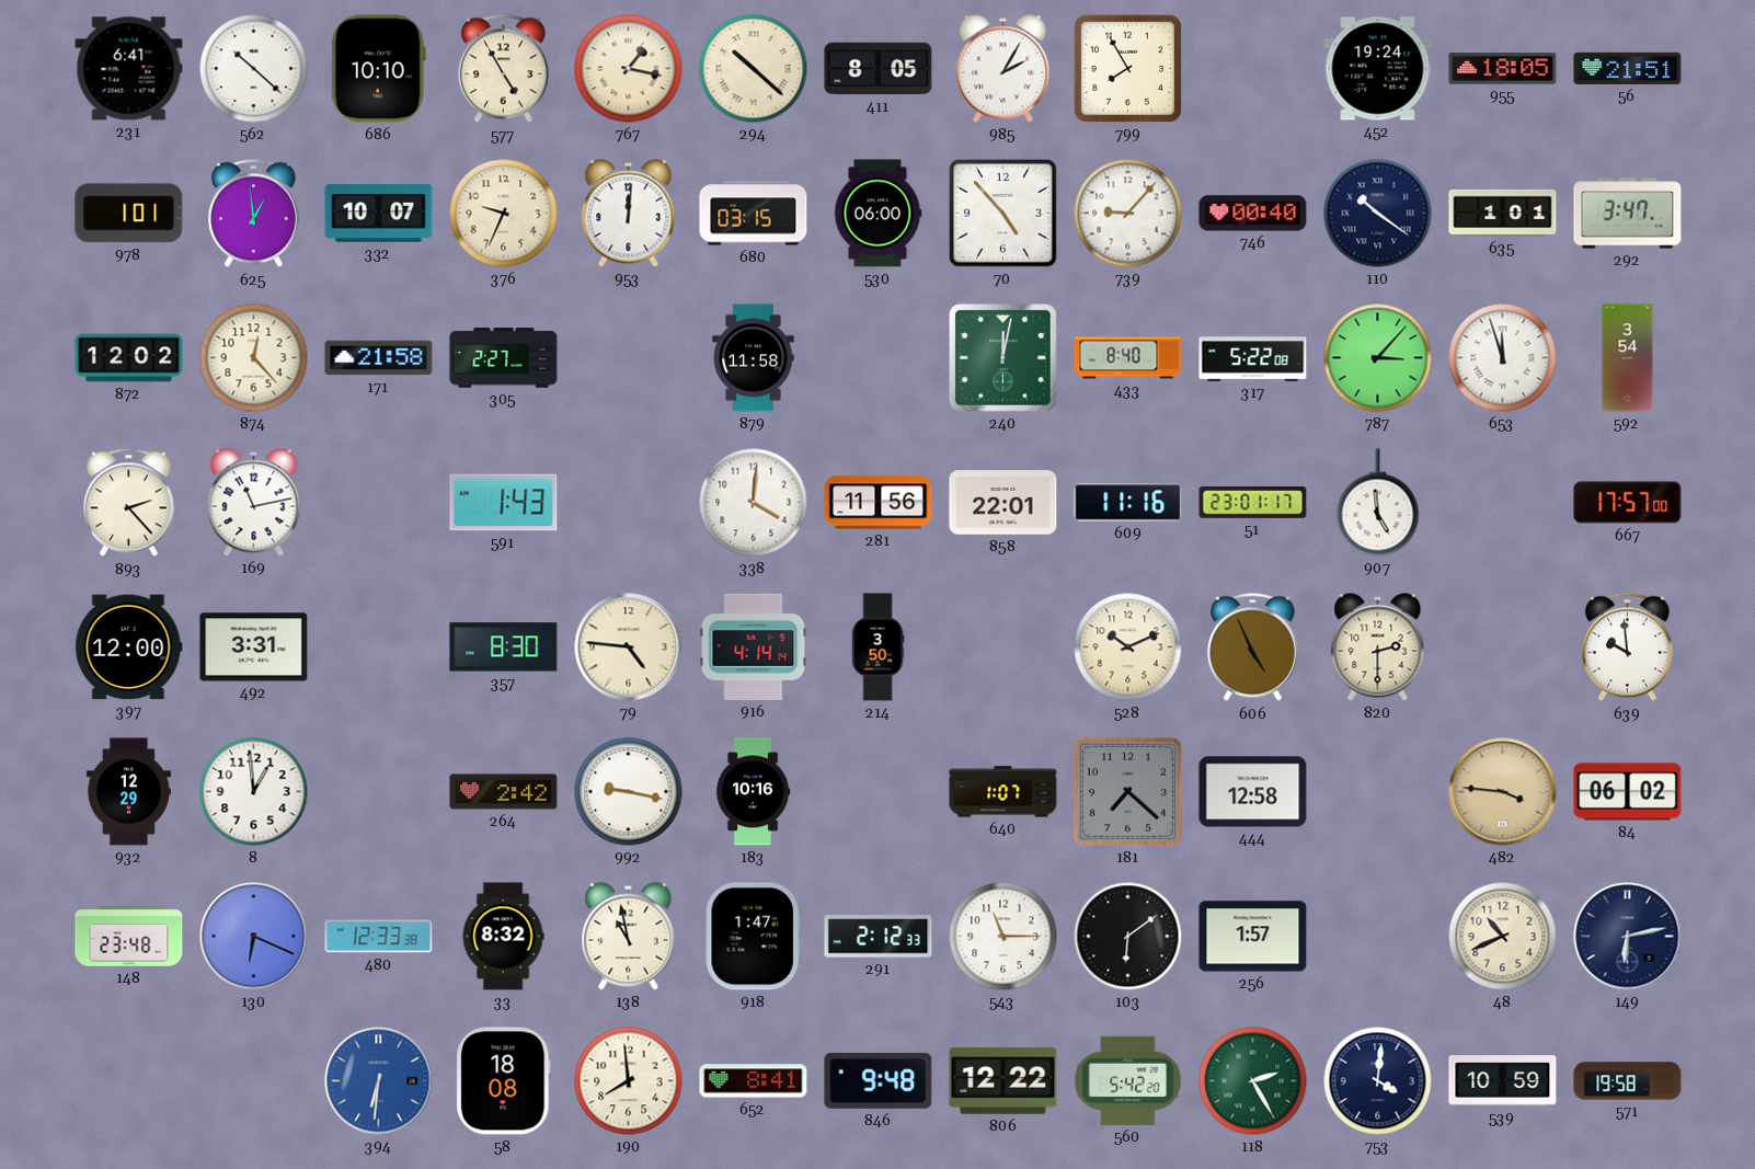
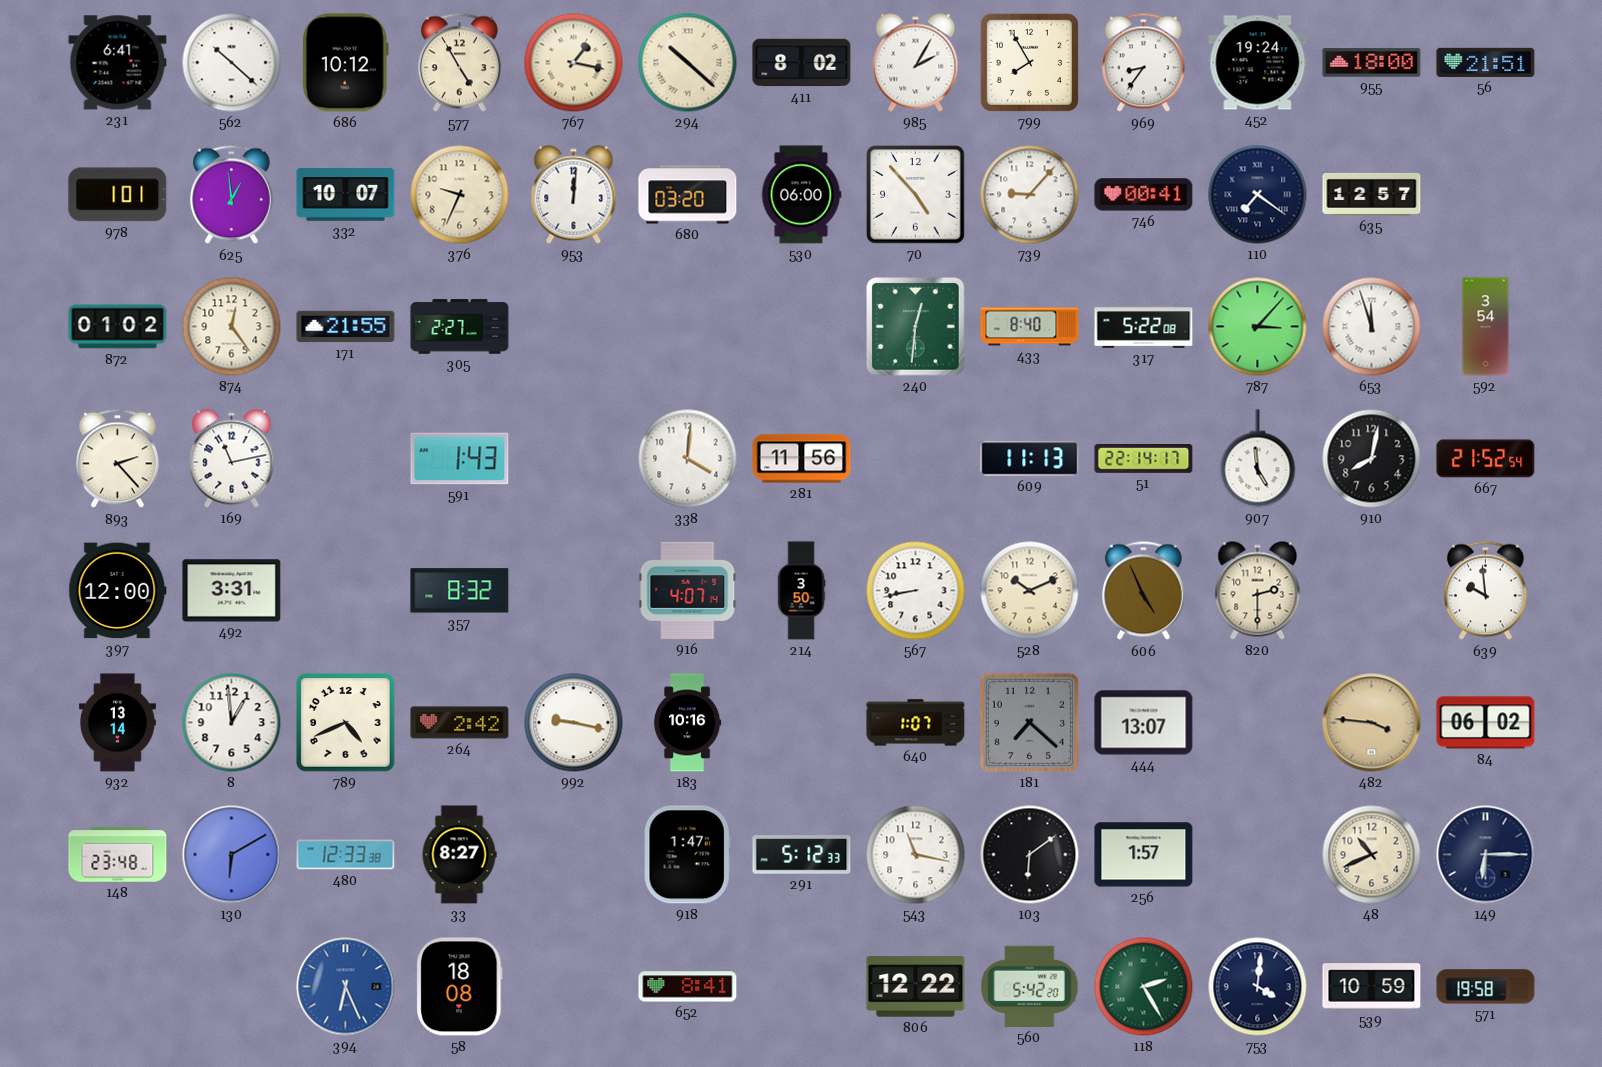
686: 10:10 -> 10:12
411: 8:05 -> 8:02
969: none -> 8:36
955: 18:05 -> 18:00
680: 03:15 -> 03:20
746: 00:40 -> 00:41
110: 10:21 -> 7:21
635: 1:01 -> 12:57
292: 3:47 -> none
872: 12:02 -> 01:02
874: 12:23 -> 12:24
171: 21:58 -> 21:55
879: 11:58 -> none
240: 12:02 -> 12:31
858: 22:01 -> none
609: 11:16 -> 11:13
51: 23:01 -> 22:14
910: none -> 8:02
667: 17:57 -> 21:52
357: 8:30 -> 8:32
79: 4:46 -> none
916: 4:14 -> 4:07
567: none -> 8:43
932: 12:29 -> 13:14
789: none -> 4:41
444: 12:58 -> 13:07
130: 6:19 -> 6:10
33: 8:32 -> 8:27
138: 10:58 -> none
291: 2:12 -> 5:12
543: 11:15 -> 11:17
149: 6:13 -> 6:15
394: 6:31 -> 6:26
190: 7:59 -> none
846: 9:48 -> none
